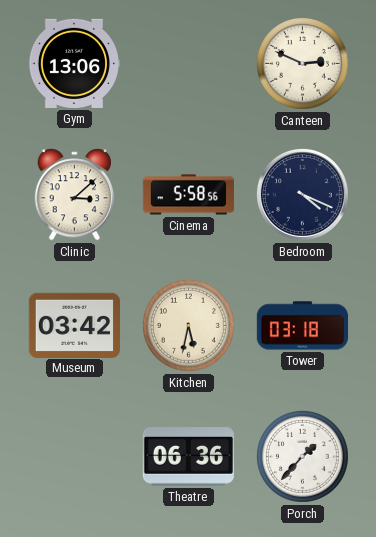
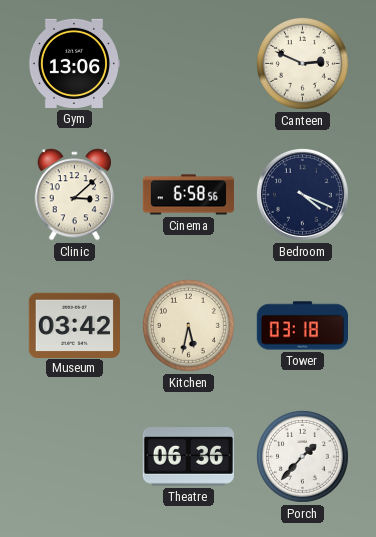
Cinema: 5:58 -> 6:58
